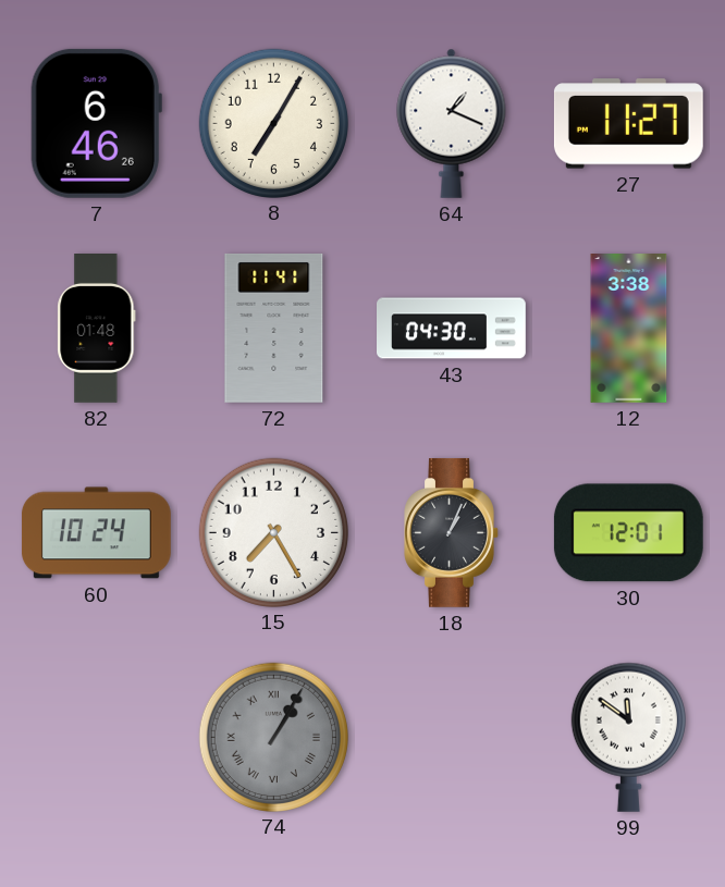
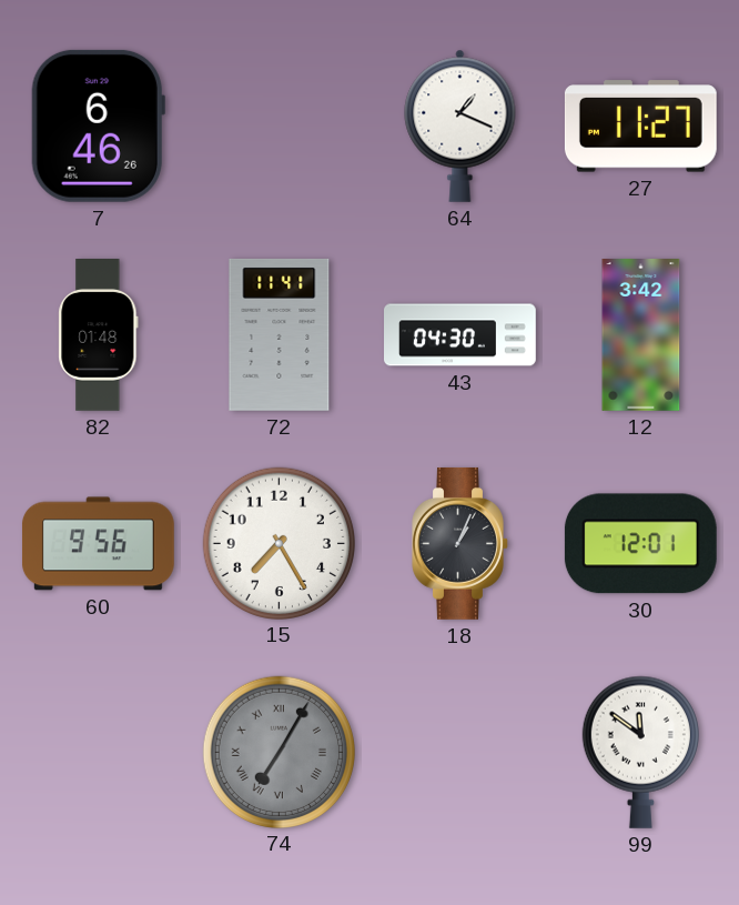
8: 7:05 -> none
12: 3:38 -> 3:42
60: 10:24 -> 9:56
74: 1:05 -> 7:05
